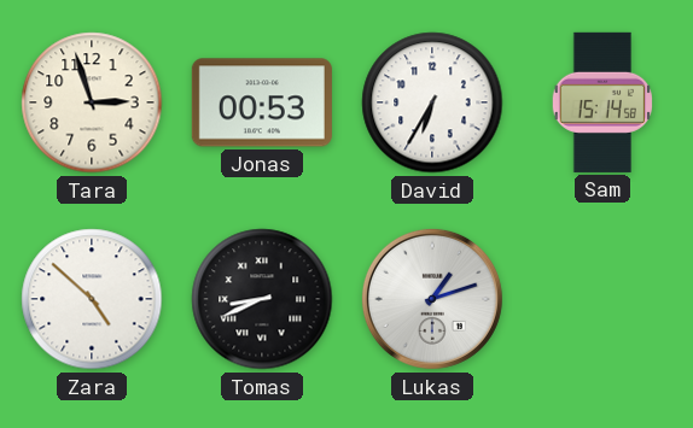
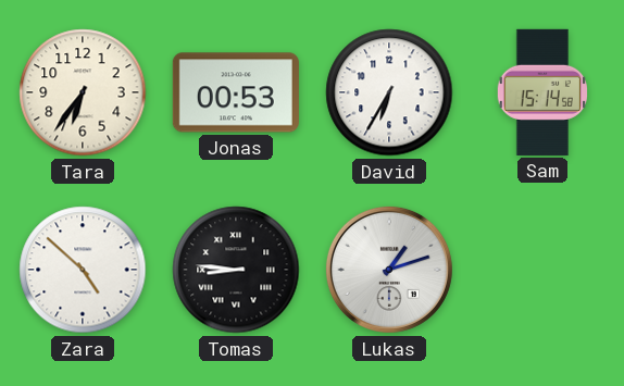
Tara: 2:57 -> 6:36
Tomas: 8:41 -> 8:46
